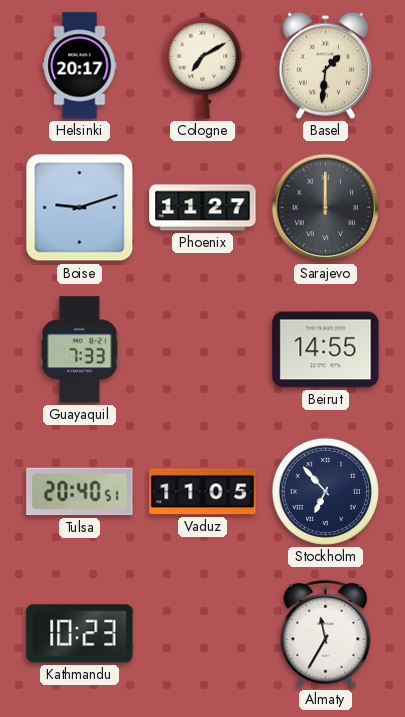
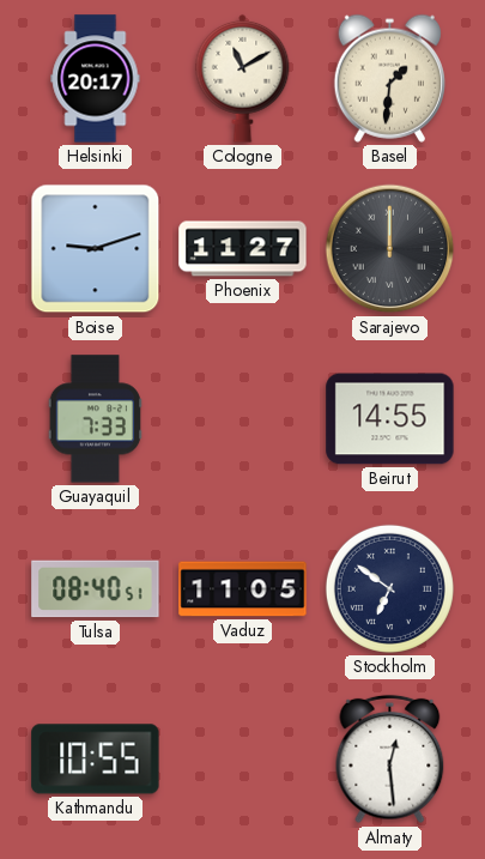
Cologne: 7:10 -> 11:10
Tulsa: 20:40 -> 08:40
Stockholm: 6:53 -> 6:51
Kathmandu: 10:23 -> 10:55
Almaty: 11:35 -> 12:29
